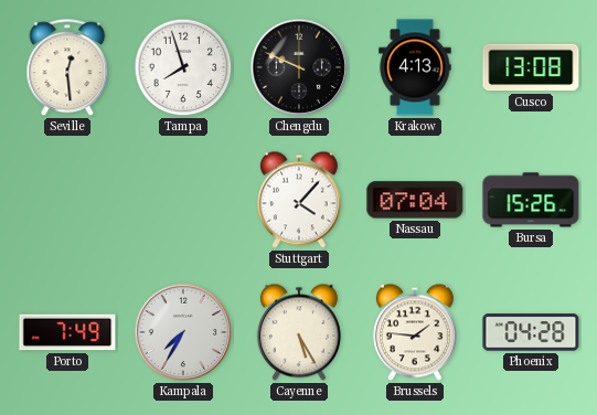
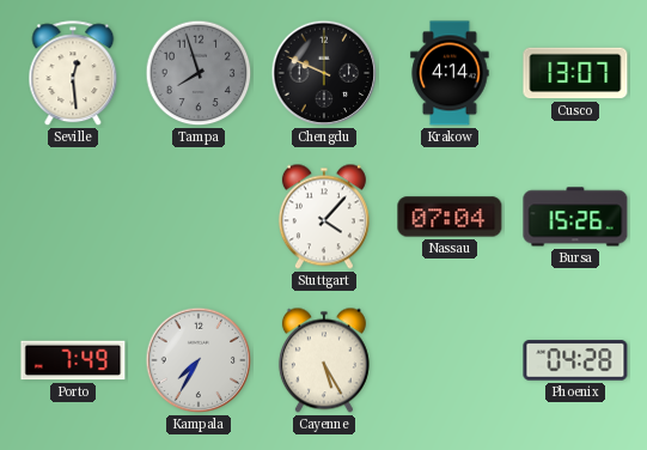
Tampa dial: white -> grey
Krakow: 4:13 -> 4:14
Cusco: 13:08 -> 13:07
Brussels: 1:46 -> none
